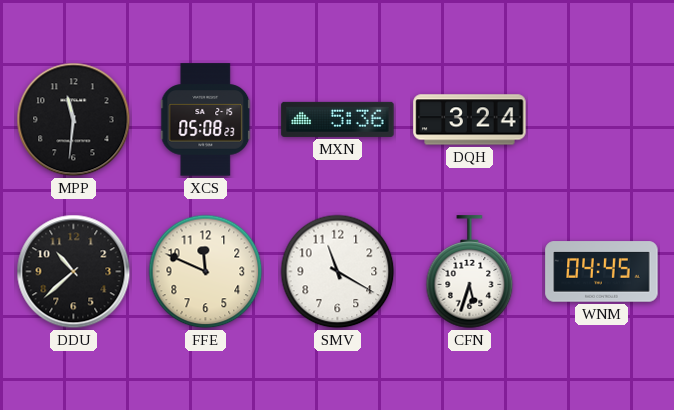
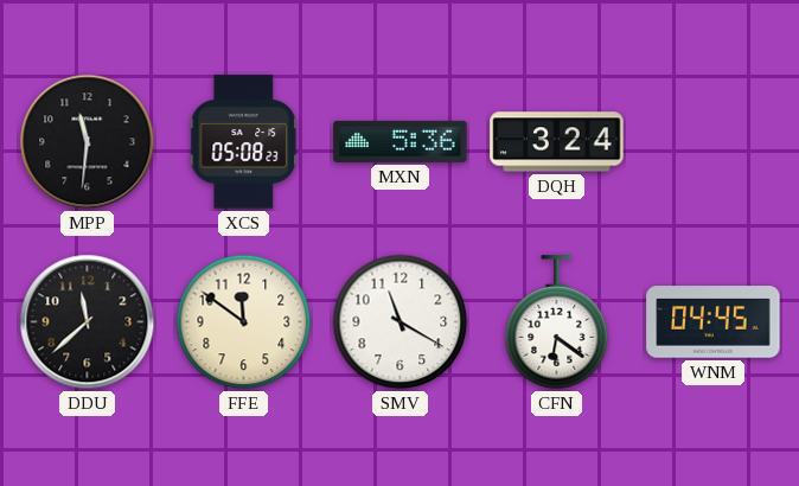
DDU: 10:38 -> 11:38
FFE: 11:49 -> 11:51
CFN: 5:33 -> 6:21
